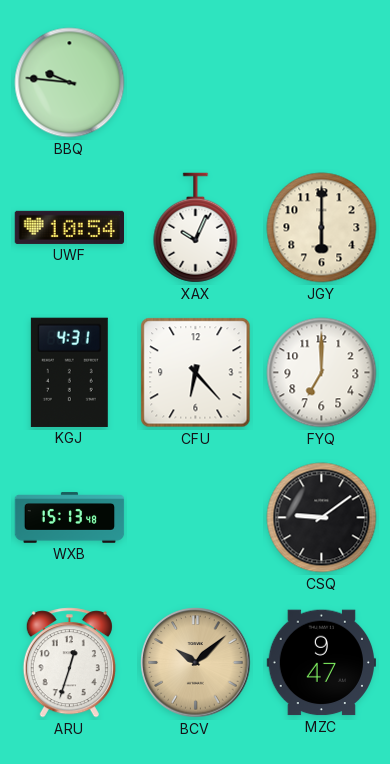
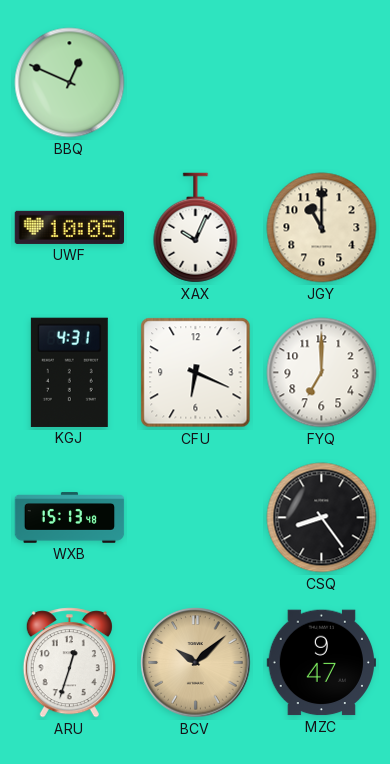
BBQ: 9:46 -> 12:49
UWF: 10:54 -> 10:05
JGY: 6:00 -> 11:00
CFU: 6:23 -> 6:19
CSQ: 9:09 -> 8:24
